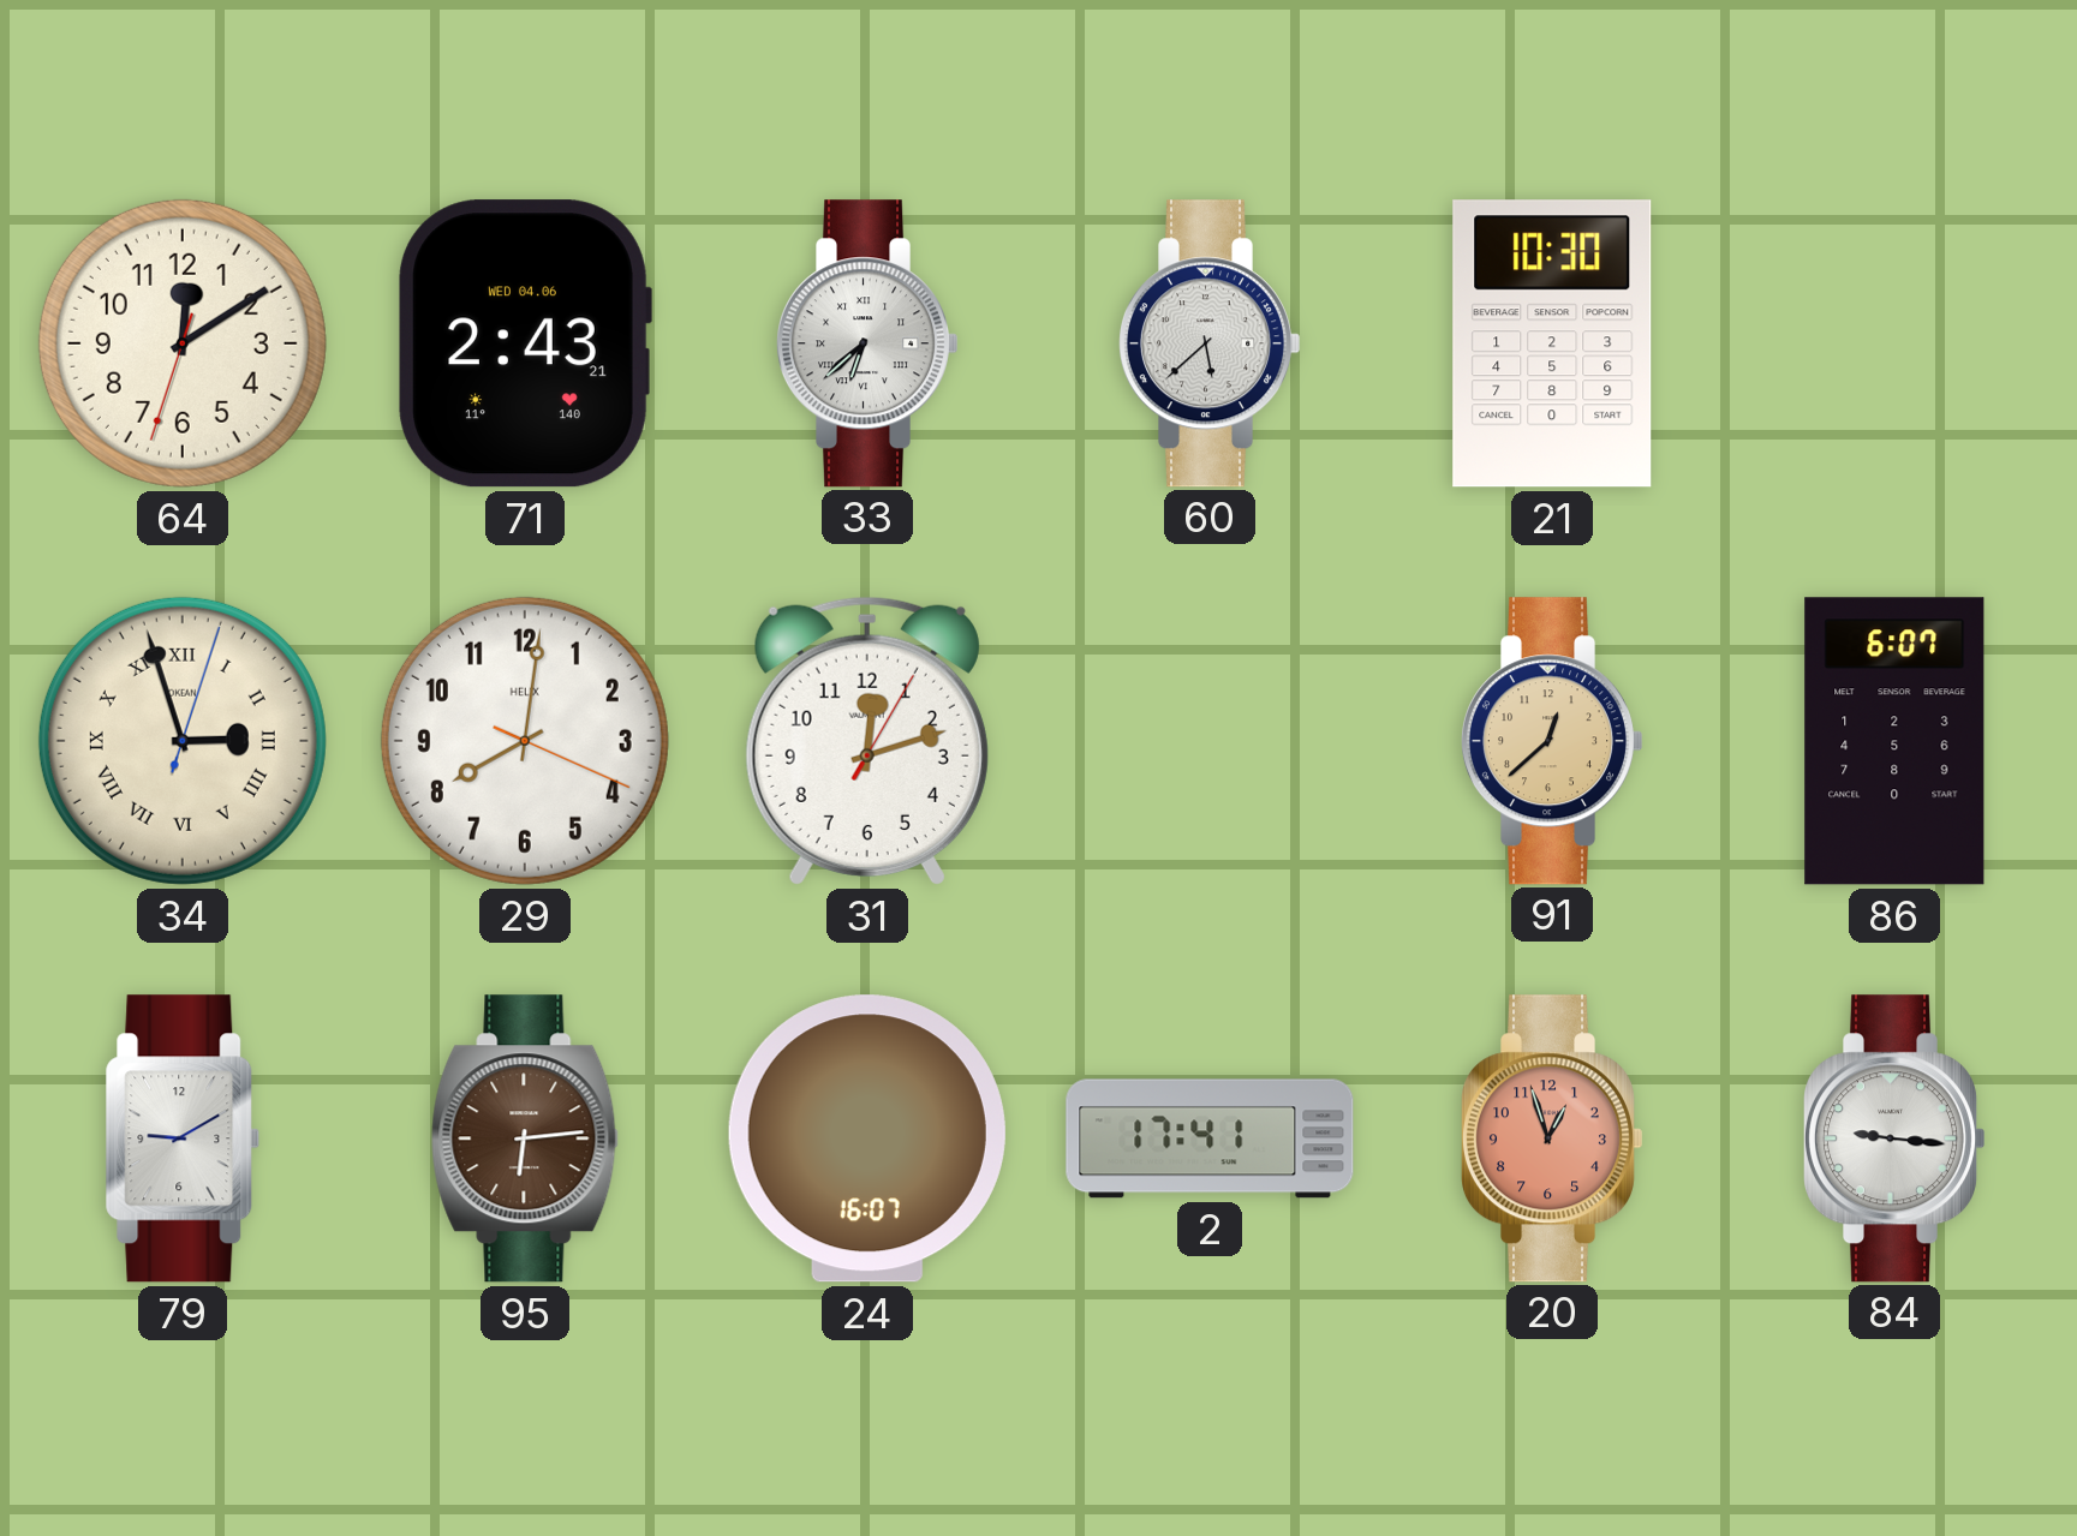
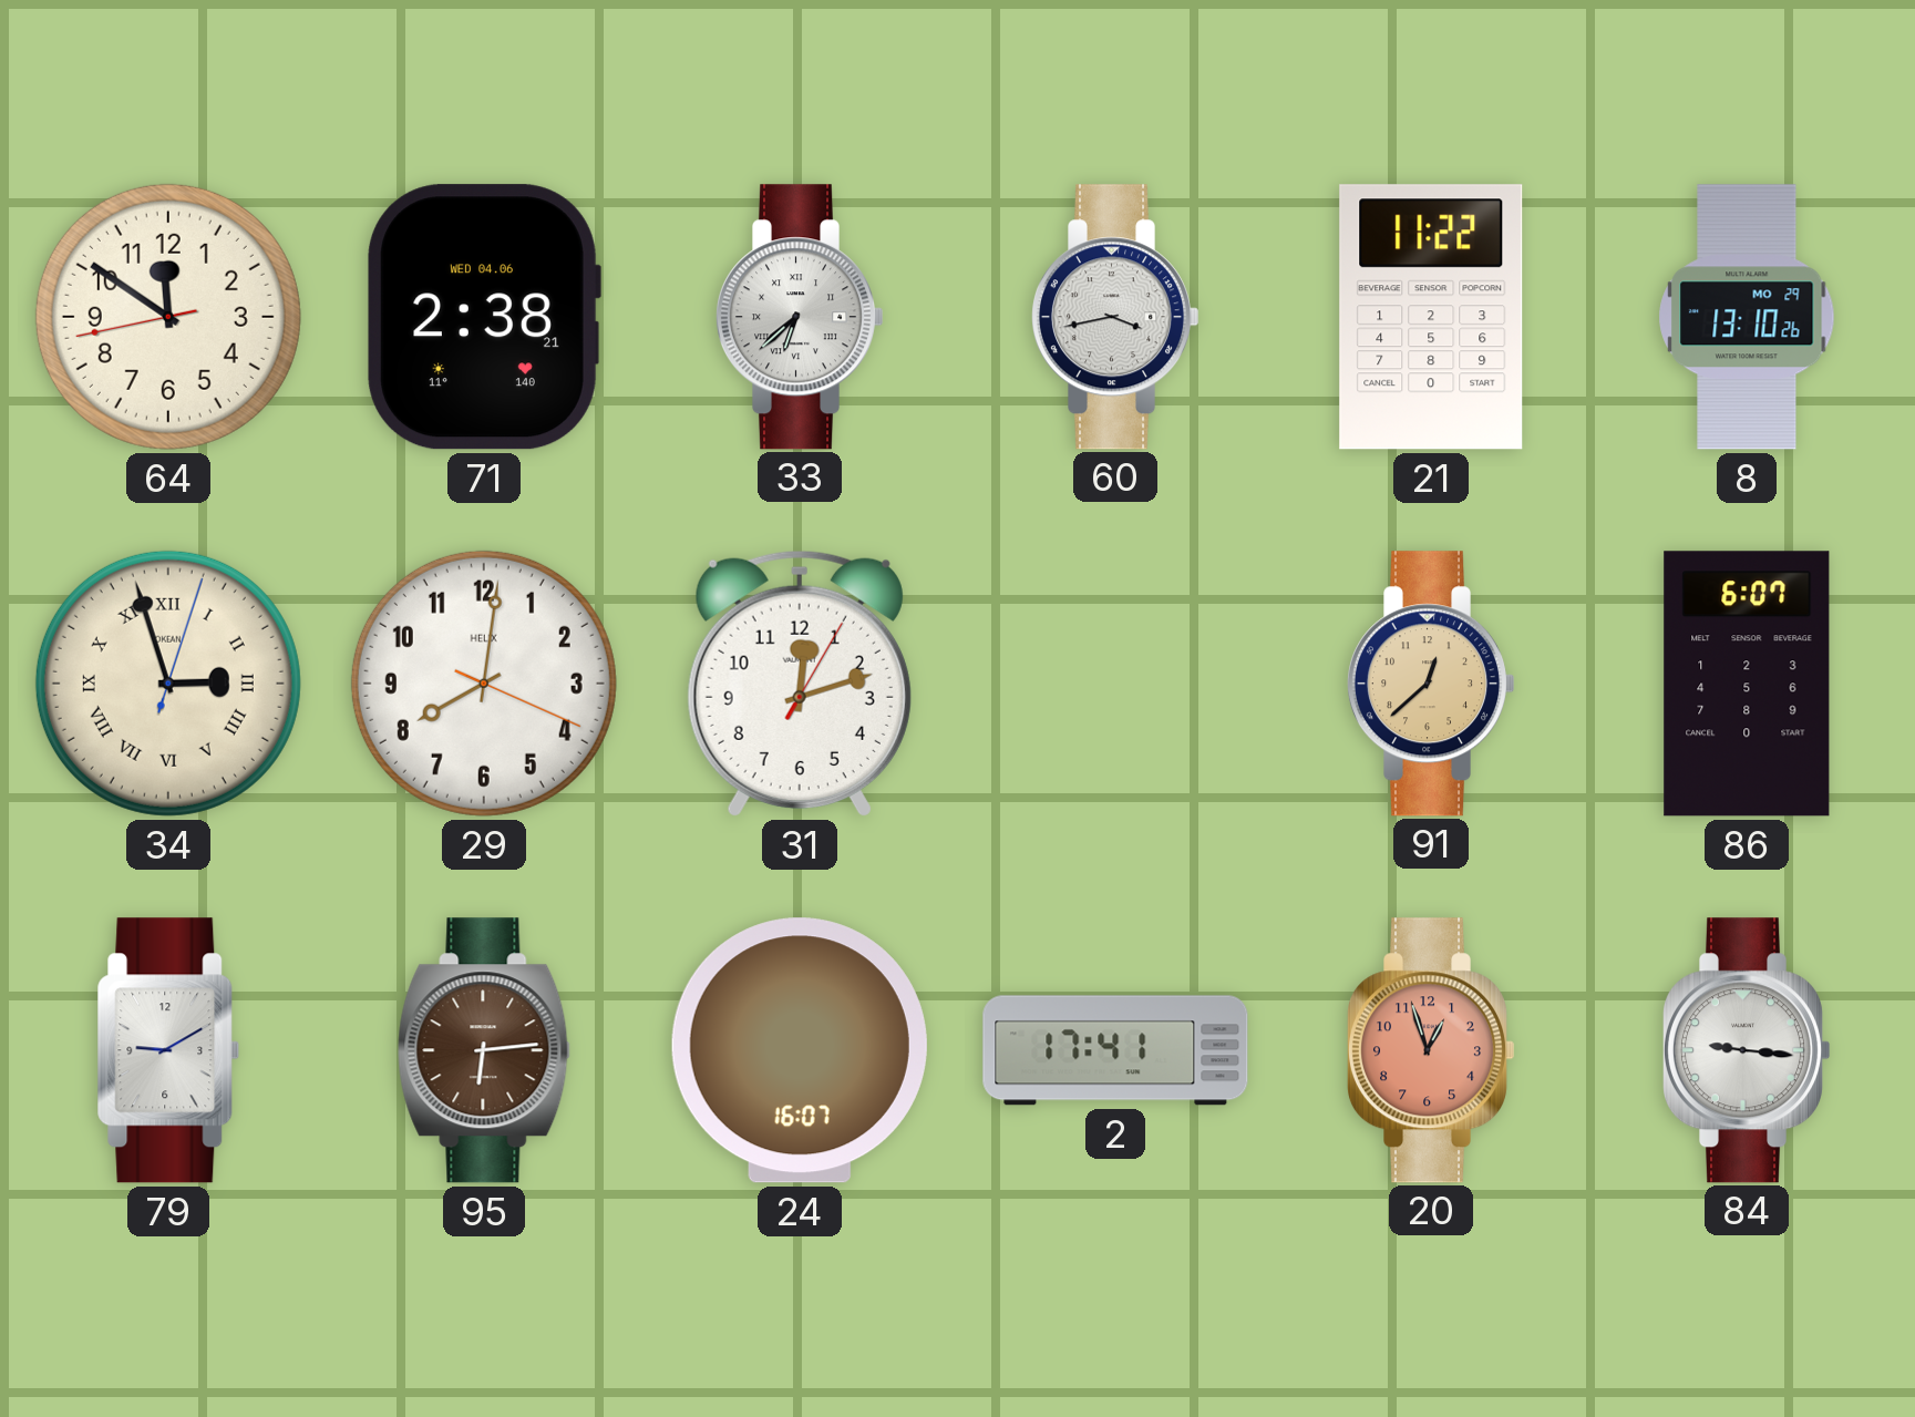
64: 12:09 -> 11:50
71: 2:43 -> 2:38
60: 5:38 -> 3:43
21: 10:30 -> 11:22
8: none -> 13:10
